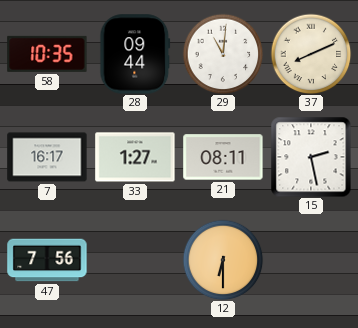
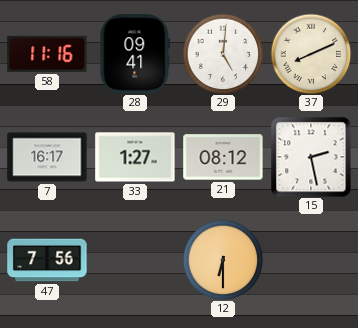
58: 10:35 -> 11:16
28: 09:44 -> 09:41
29: 11:01 -> 5:01
21: 08:11 -> 08:12
